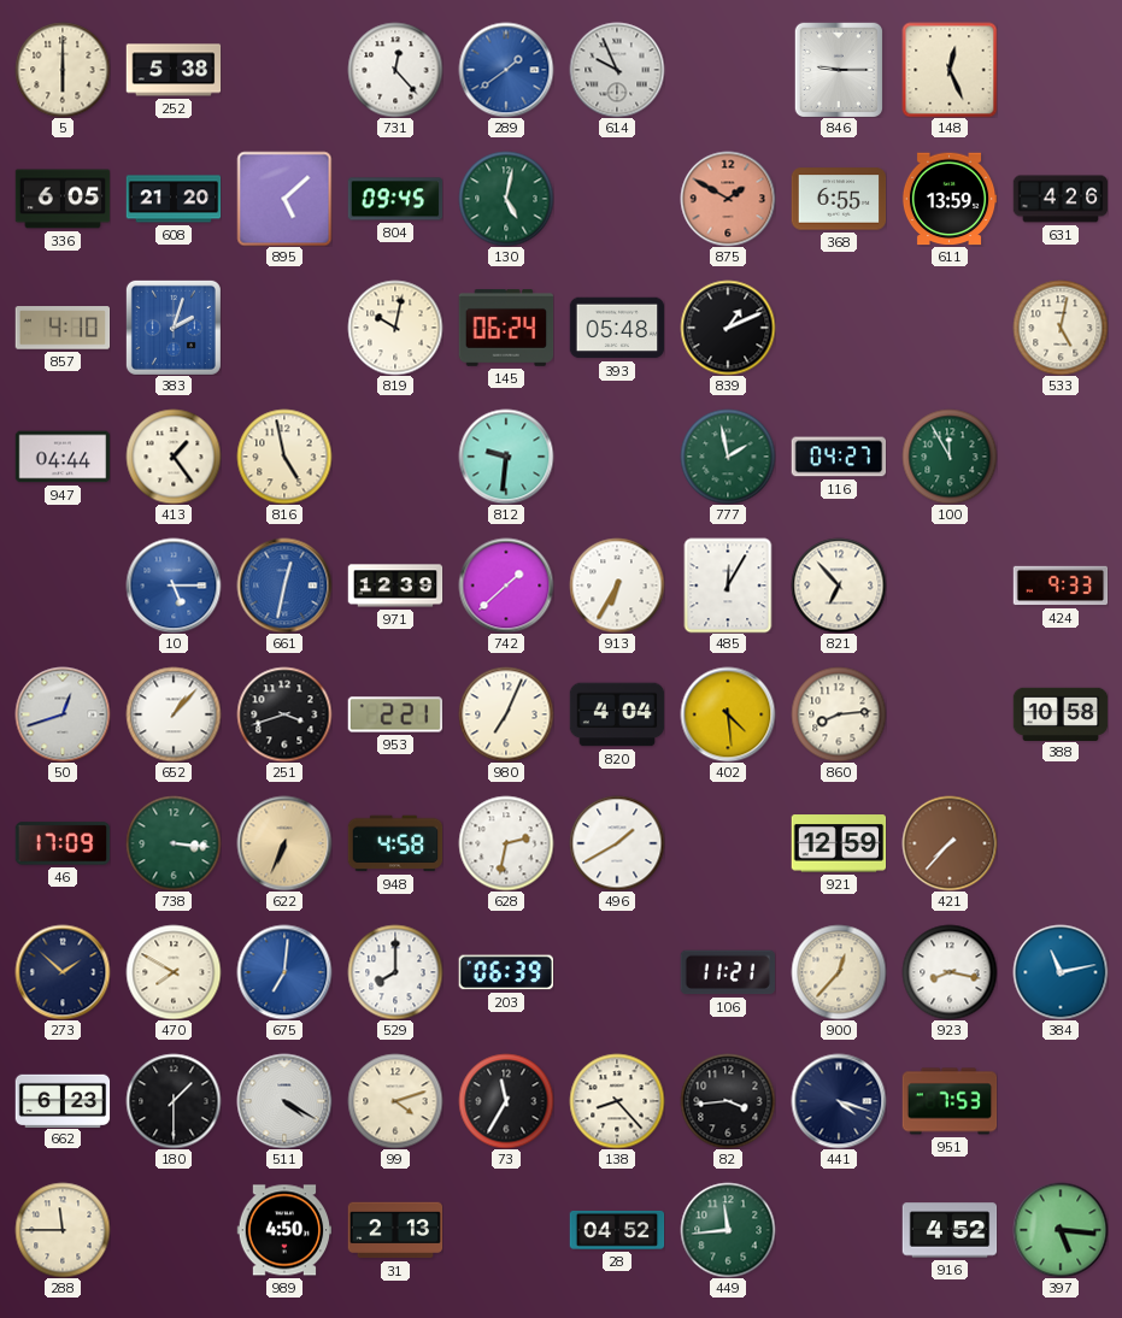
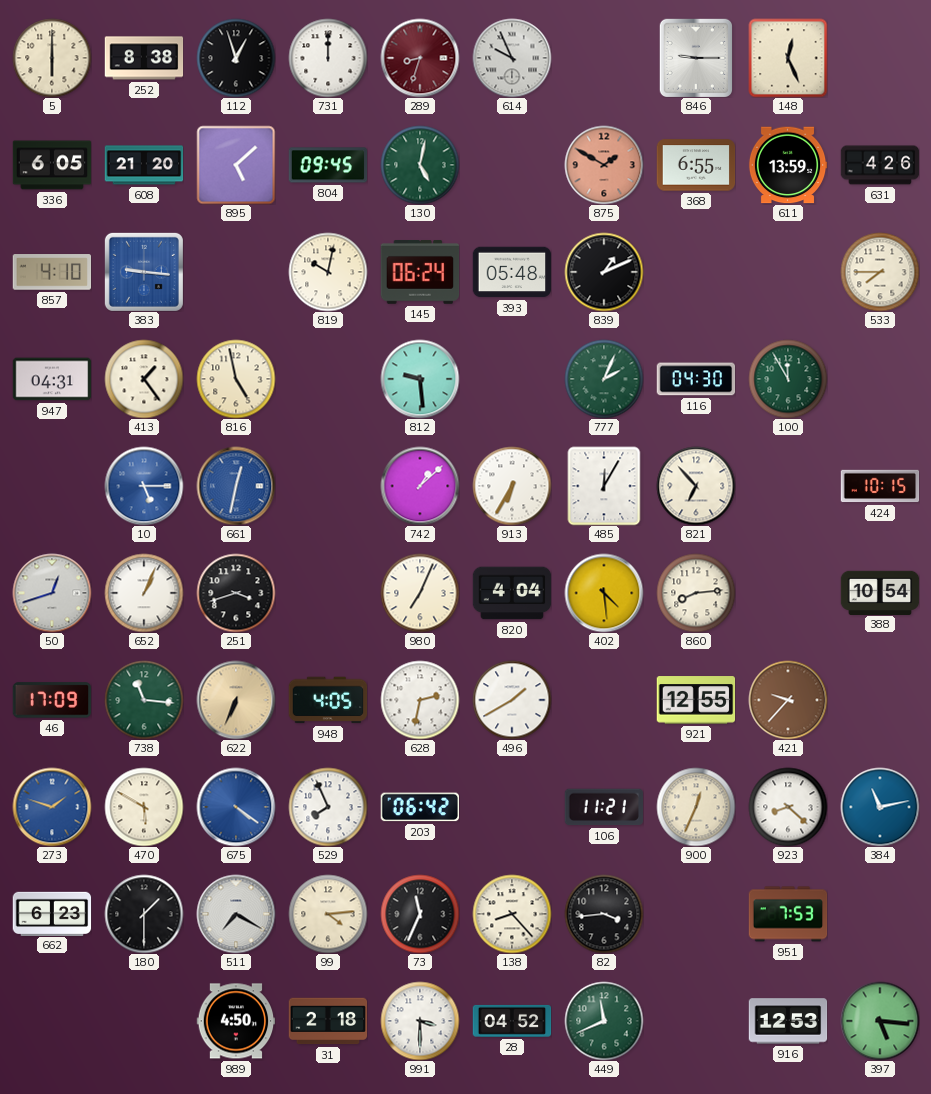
252: 5:38 -> 8:38
112: none -> 12:57
731: 12:23 -> 12:00
289: 1:39 -> 8:33
289 dial: blue -> burgundy
383: 2:03 -> 9:16
533: 5:02 -> 7:45
947: 04:44 -> 04:31
812: 9:31 -> 9:29
777: 1:58 -> 2:04
116: 04:27 -> 04:30
971: 12:39 -> none
742: 1:38 -> 1:08
424: 9:33 -> 10:15
652: 1:07 -> 1:04
953: 2:21 -> none
388: 10:58 -> 10:54
738: 3:16 -> 11:16
948: 4:58 -> 4:05
921: 12:59 -> 12:55
421: 7:37 -> 9:37
273: 1:52 -> 1:48
273 dial: navy -> blue
470: 7:50 -> 5:50
675: 7:01 -> 4:21
529: 8:00 -> 7:56
203: 06:39 -> 06:42
900: 12:37 -> 12:34
923: 8:17 -> 8:22
511: 4:20 -> 7:20
99: 4:12 -> 4:14
73: 11:35 -> 11:34
441: 4:18 -> none
288: 11:45 -> none
31: 2:13 -> 2:18
991: none -> 3:30
449: 11:44 -> 11:41
916: 4:52 -> 12:53
